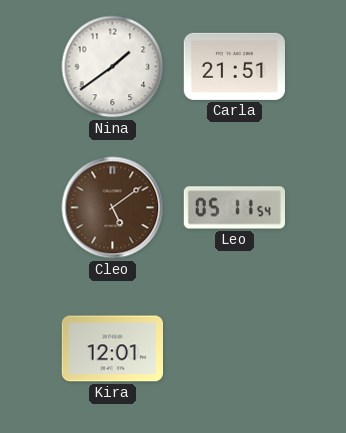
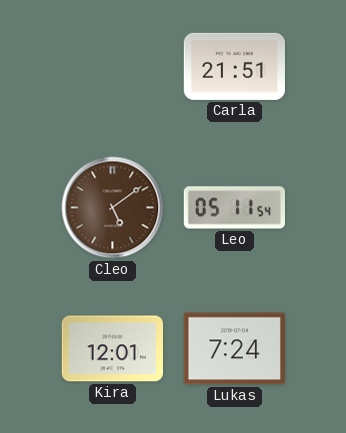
Nina: 1:39 -> none
Lukas: none -> 7:24
